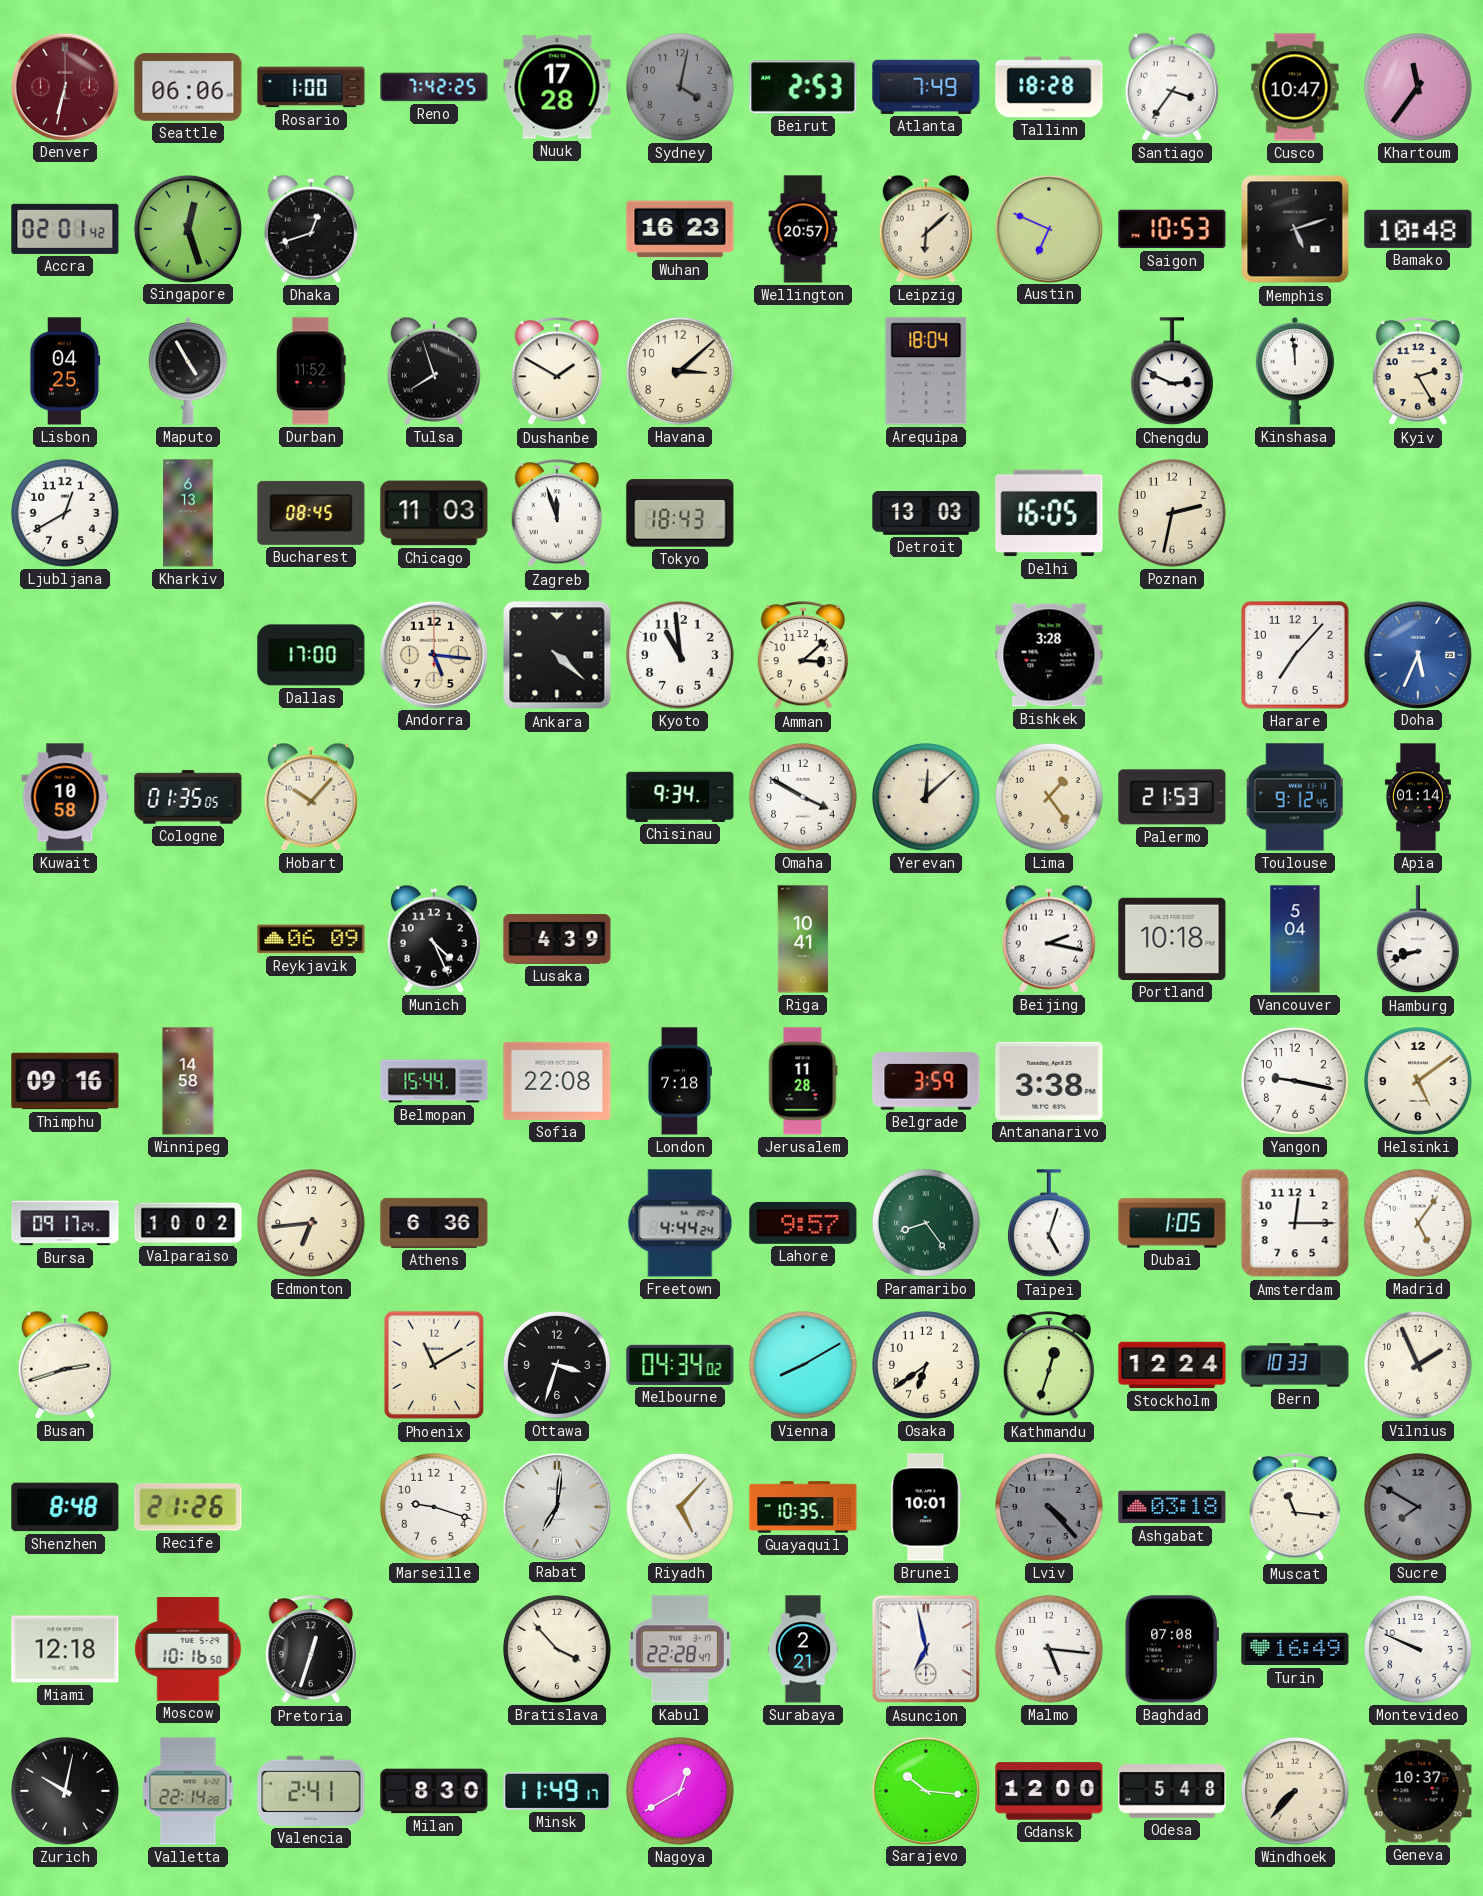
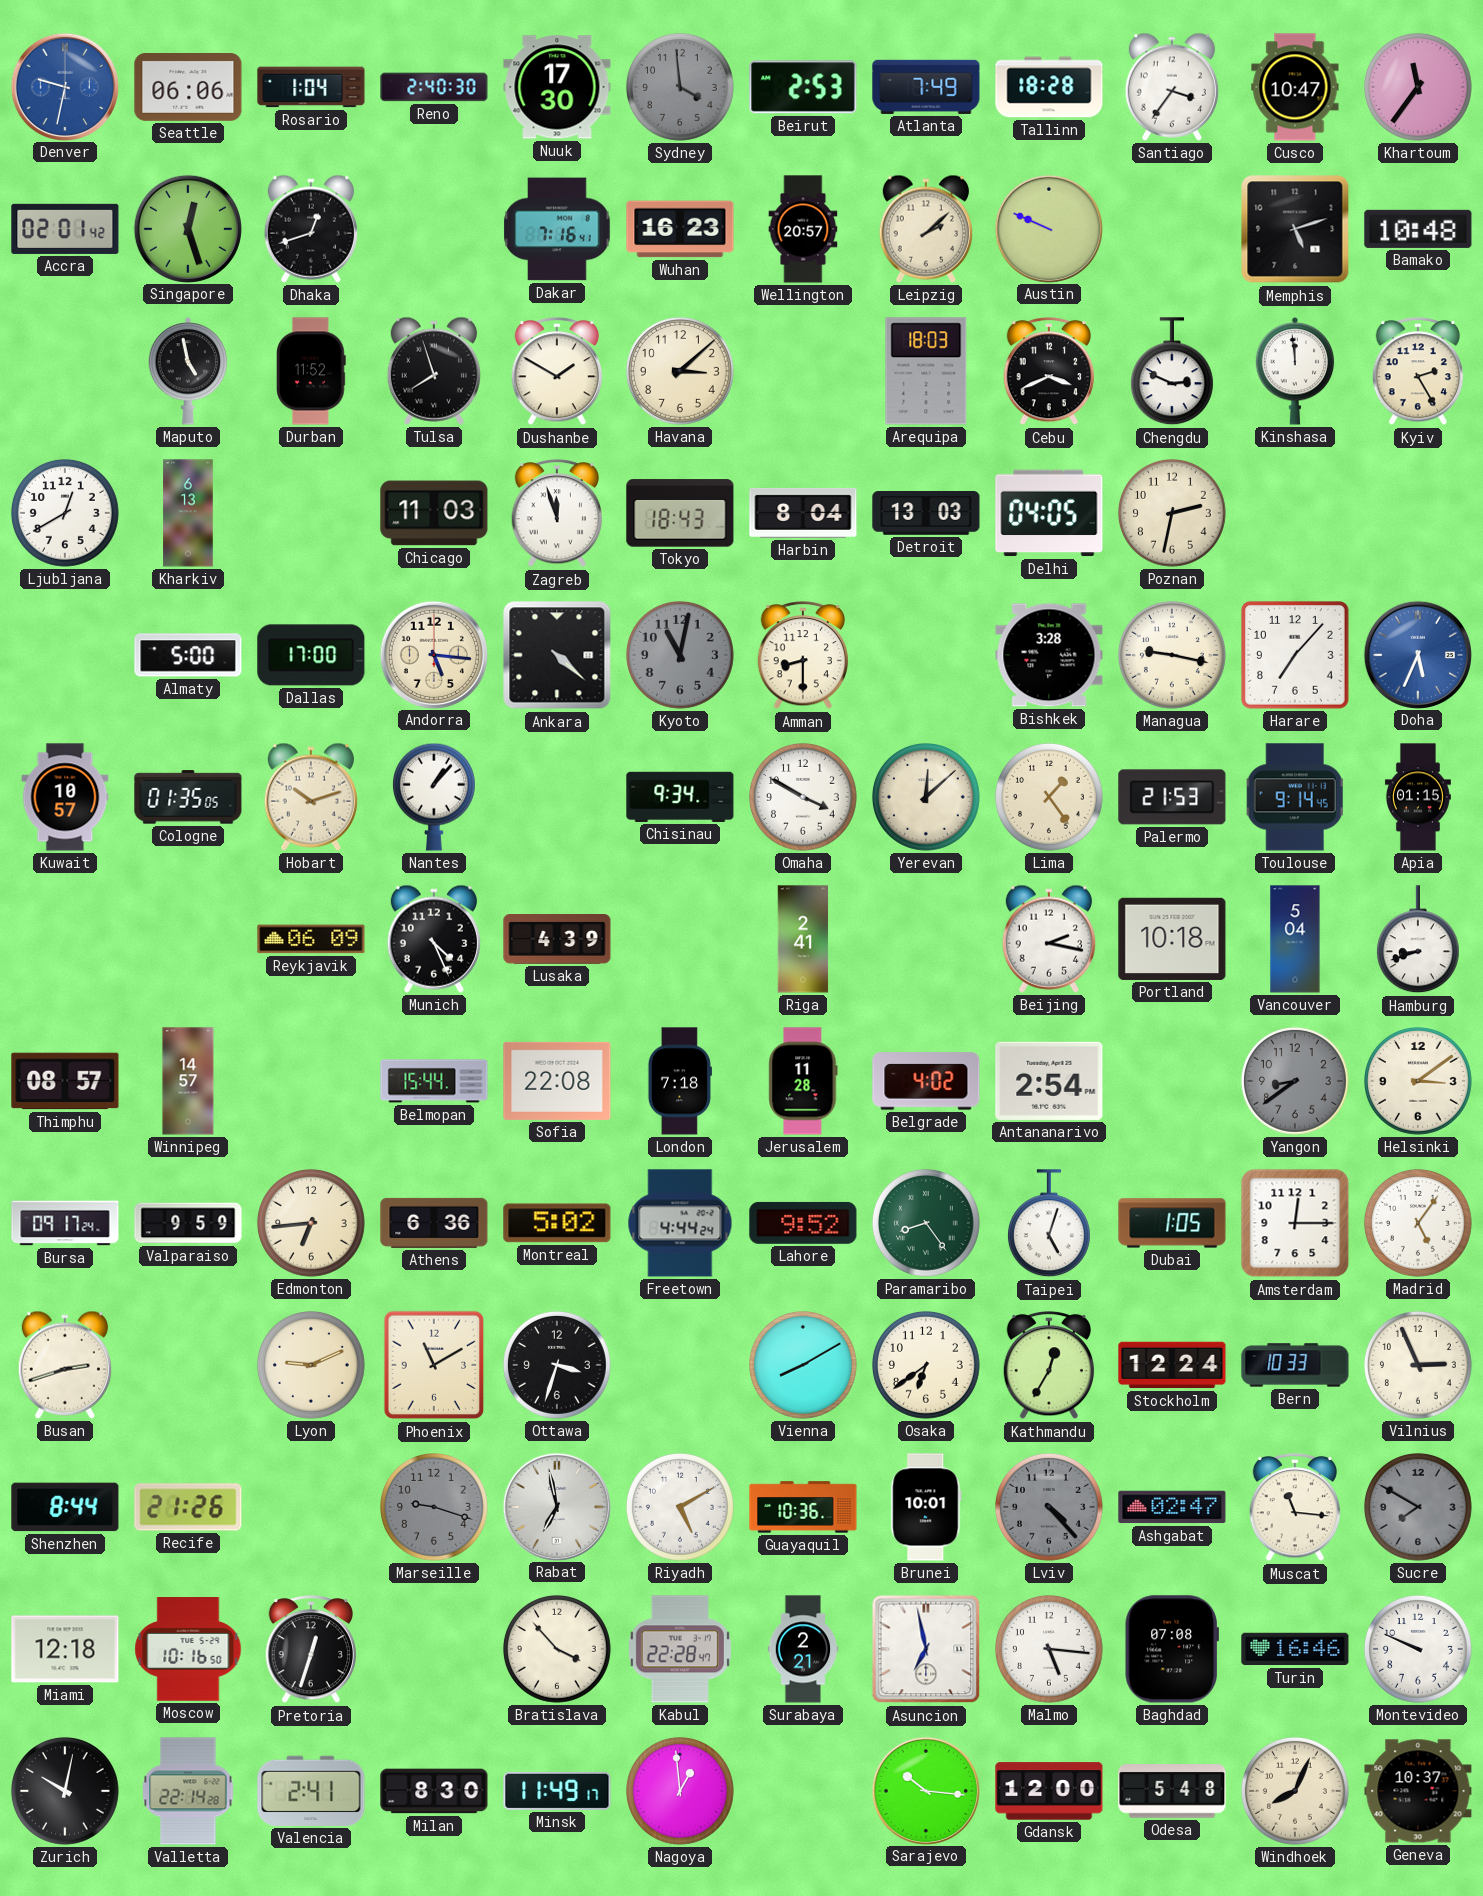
Denver: 6:32 -> 9:32
Denver dial: burgundy -> blue
Rosario: 1:00 -> 1:04
Reno: 7:42 -> 2:40
Nuuk: 17:28 -> 17:30
Sydney: 4:02 -> 3:59
Dakar: none -> 7:16
Leipzig: 6:08 -> 2:08
Austin: 6:49 -> 9:49
Saigon: 10:53 -> none
Lisbon: 04:25 -> none
Maputo: 4:55 -> 4:58
Arequipa: 18:04 -> 18:03
Cebu: none -> 3:41
Bucharest: 08:45 -> none
Harbin: none -> 8:04
Delhi: 16:05 -> 04:05
Almaty: none -> 5:00
Kyoto: 10:59 -> 11:02
Kyoto dial: white -> grey
Amman: 3:08 -> 8:30
Managua: none -> 9:17
Kuwait: 10:58 -> 10:57
Hobart: 10:07 -> 10:12
Nantes: none -> 1:07
Toulouse: 9:12 -> 9:14
Apia: 01:14 -> 01:15
Riga: 10:41 -> 2:41
Thimphu: 09:16 -> 08:57
Winnipeg: 14:58 -> 14:57
Belgrade: 3:59 -> 4:02
Antananarivo: 3:38 -> 2:54
Yangon: 9:17 -> 8:39
Yangon dial: white -> grey
Helsinki: 5:09 -> 3:09
Valparaiso: 10:02 -> 9:59
Montreal: none -> 5:02
Lahore: 9:57 -> 9:52
Lyon: none -> 9:11
Melbourne: 04:34 -> none
Kathmandu: 12:33 -> 12:35
Vilnius: 1:56 -> 2:56
Shenzhen: 8:48 -> 8:44
Marseille dial: white -> grey
Rabat: 7:01 -> 6:58
Riyadh: 5:07 -> 5:10
Guayaquil: 10:35 -> 10:36
Ashgabat: 03:18 -> 02:47
Turin: 16:49 -> 16:46
Nagoya: 12:40 -> 12:59
Windhoek: 7:37 -> 8:04
